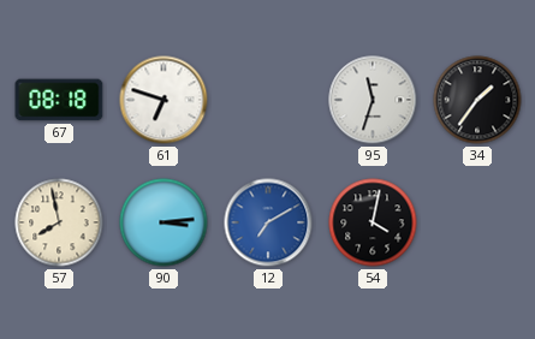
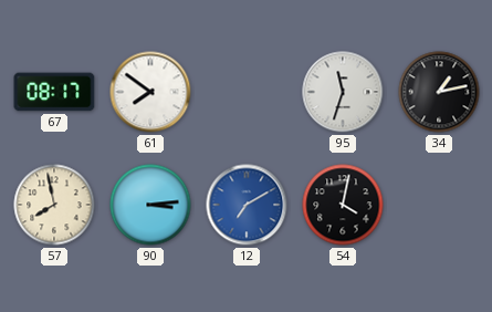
67: 08:18 -> 08:17
61: 6:48 -> 7:51
34: 1:36 -> 1:13
